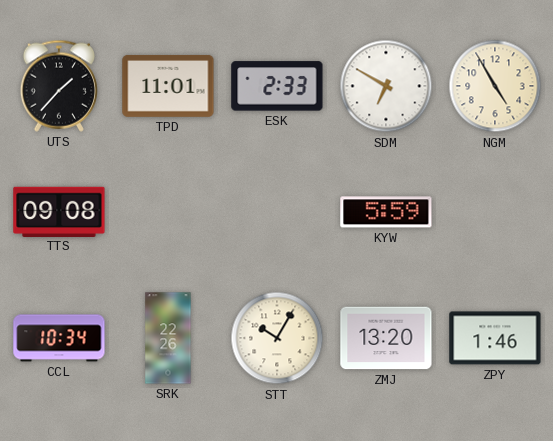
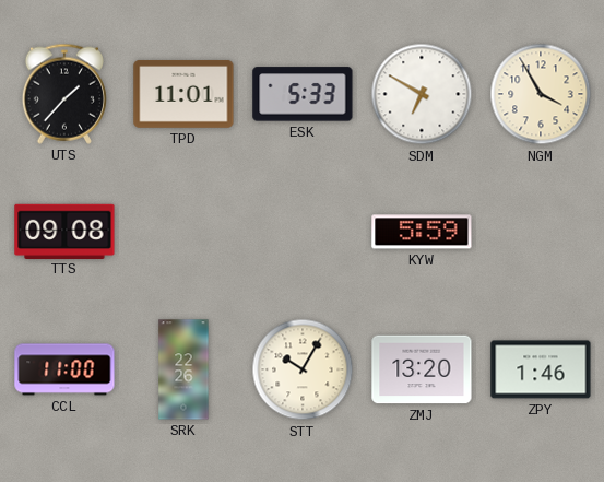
ESK: 2:33 -> 5:33
NGM: 4:55 -> 3:55
CCL: 10:34 -> 11:00
